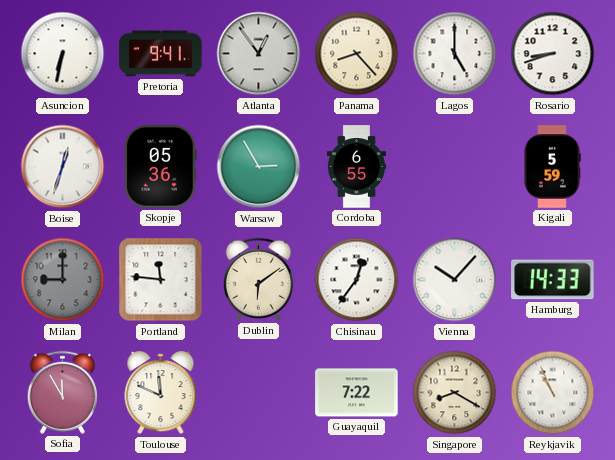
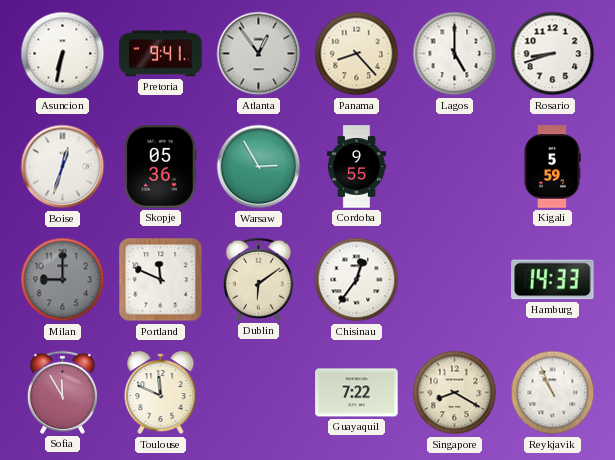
Cordoba: 6:55 -> 9:55
Portland: 11:46 -> 11:49
Vienna: 10:07 -> none
